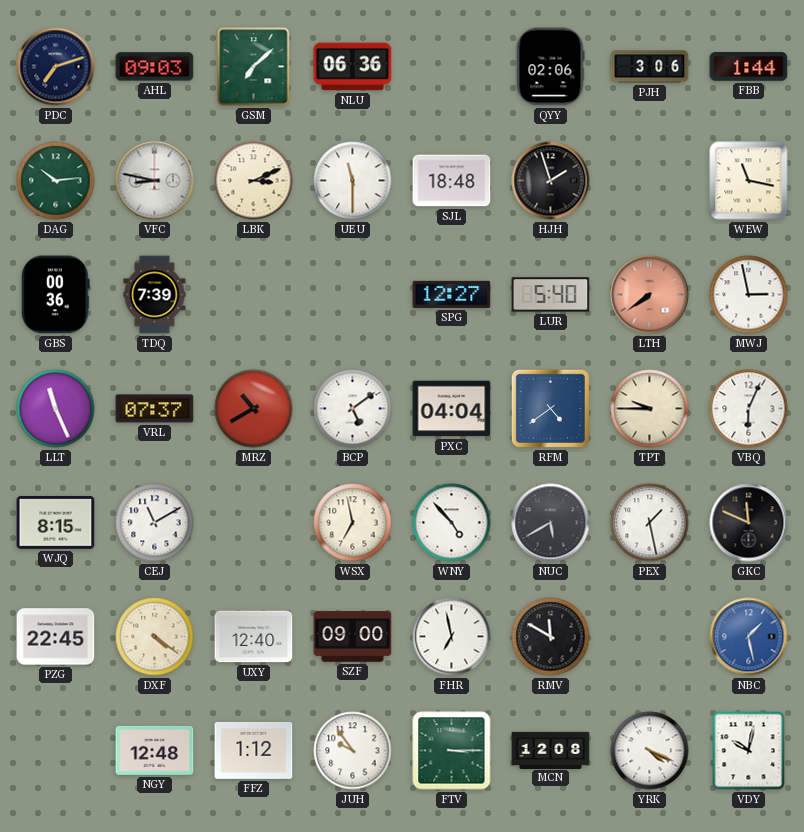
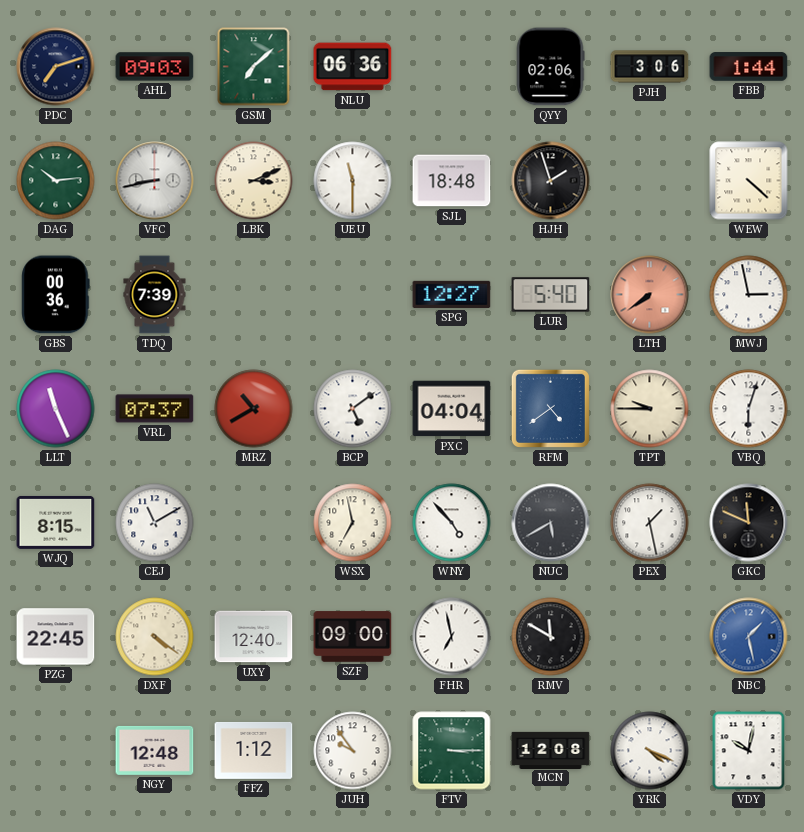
VFC: 8:47 -> 8:43
WEW: 11:17 -> 4:22
VBQ: 6:04 -> 6:03
